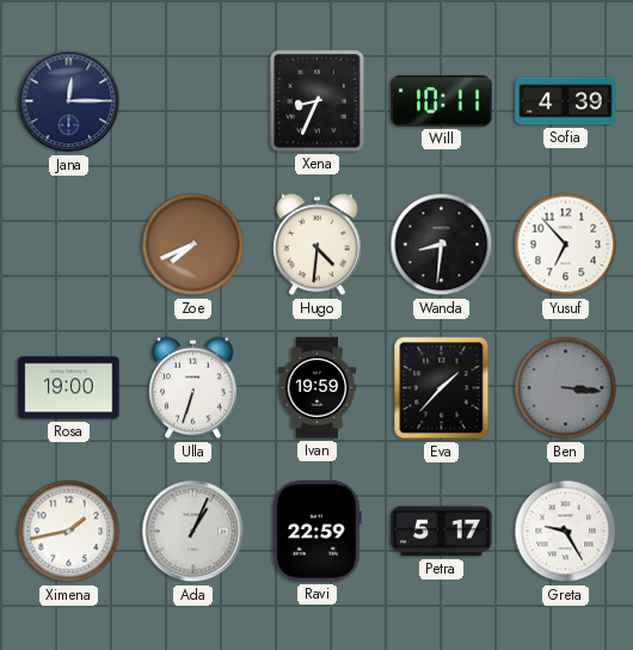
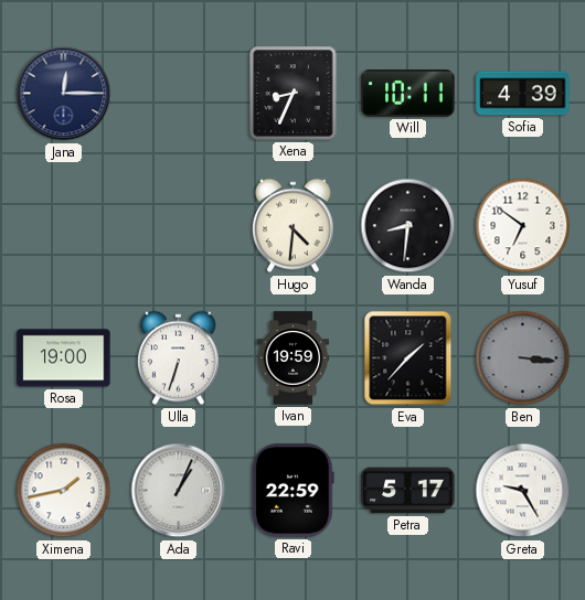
Zoe: 7:41 -> none
Yusuf: 6:53 -> 6:51
